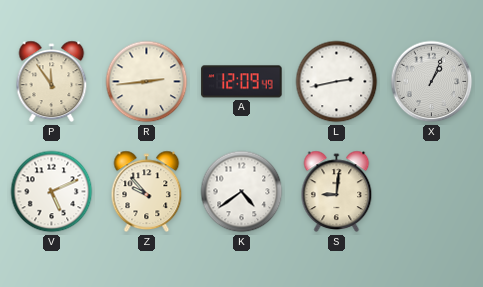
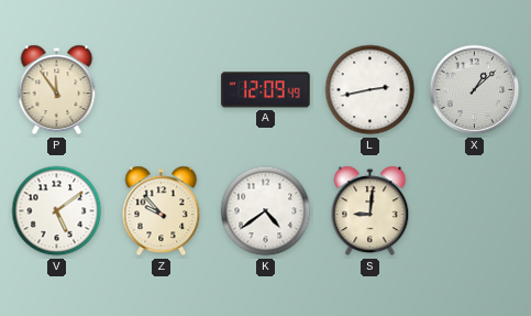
R: 2:44 -> none
X: 1:04 -> 1:08
V: 5:11 -> 5:09
